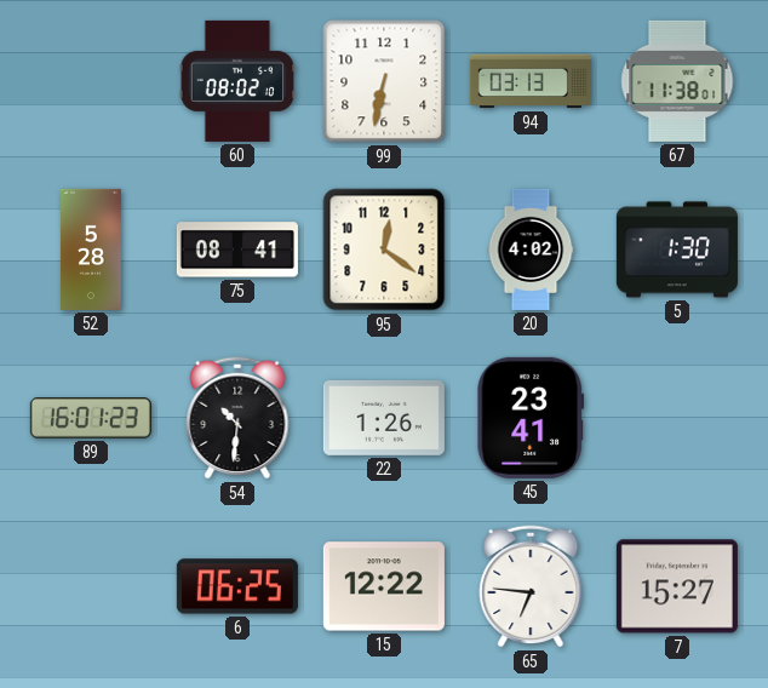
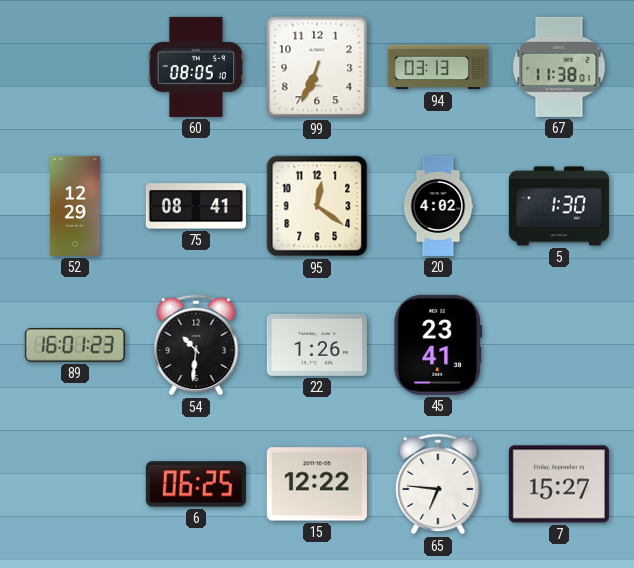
60: 08:02 -> 08:05
99: 6:32 -> 6:34
52: 5:28 -> 12:29
